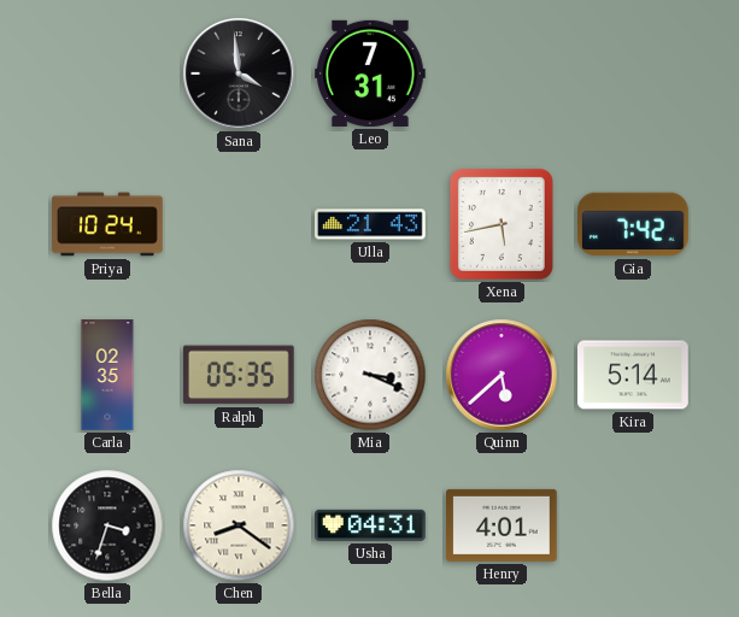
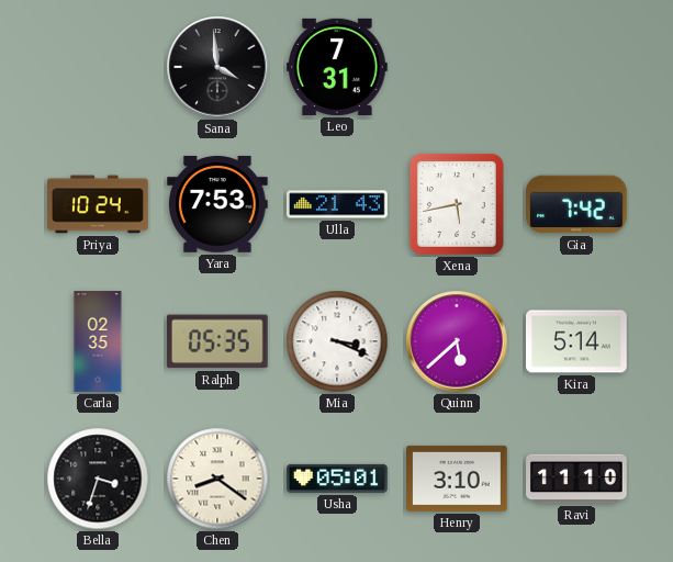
Yara: none -> 7:53
Usha: 04:31 -> 05:01
Henry: 4:01 -> 3:10
Ravi: none -> 11:10
